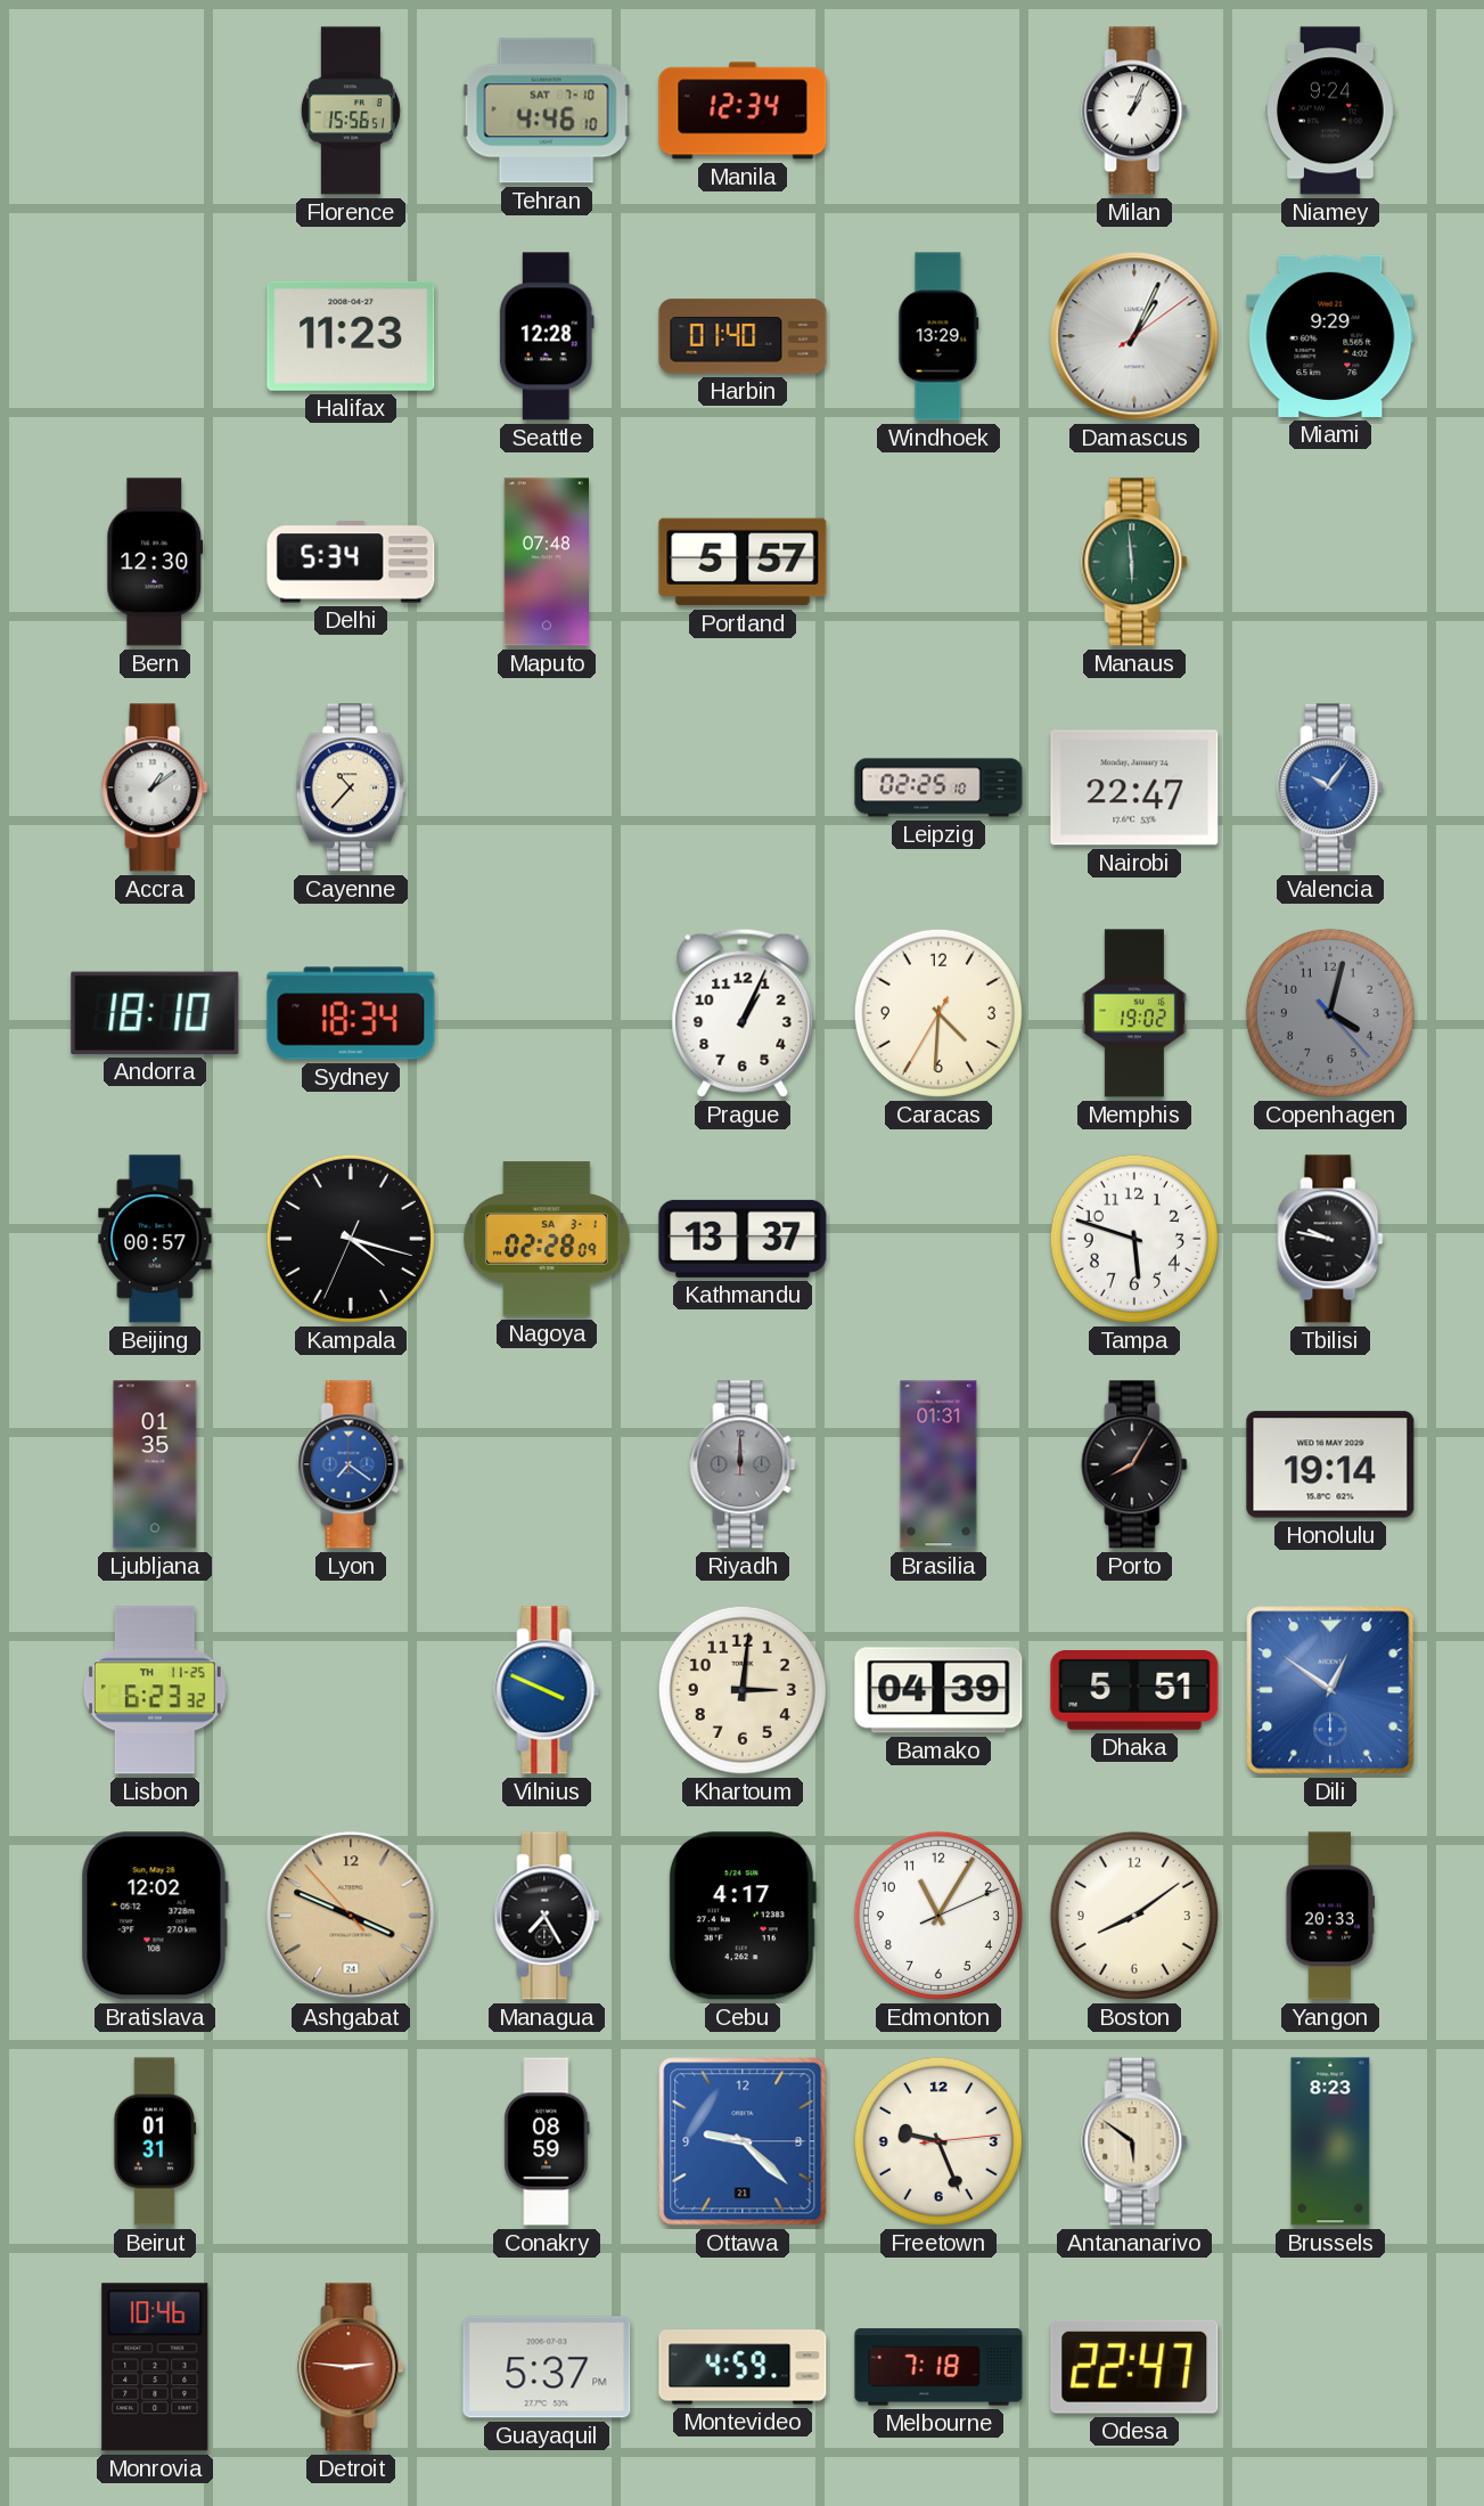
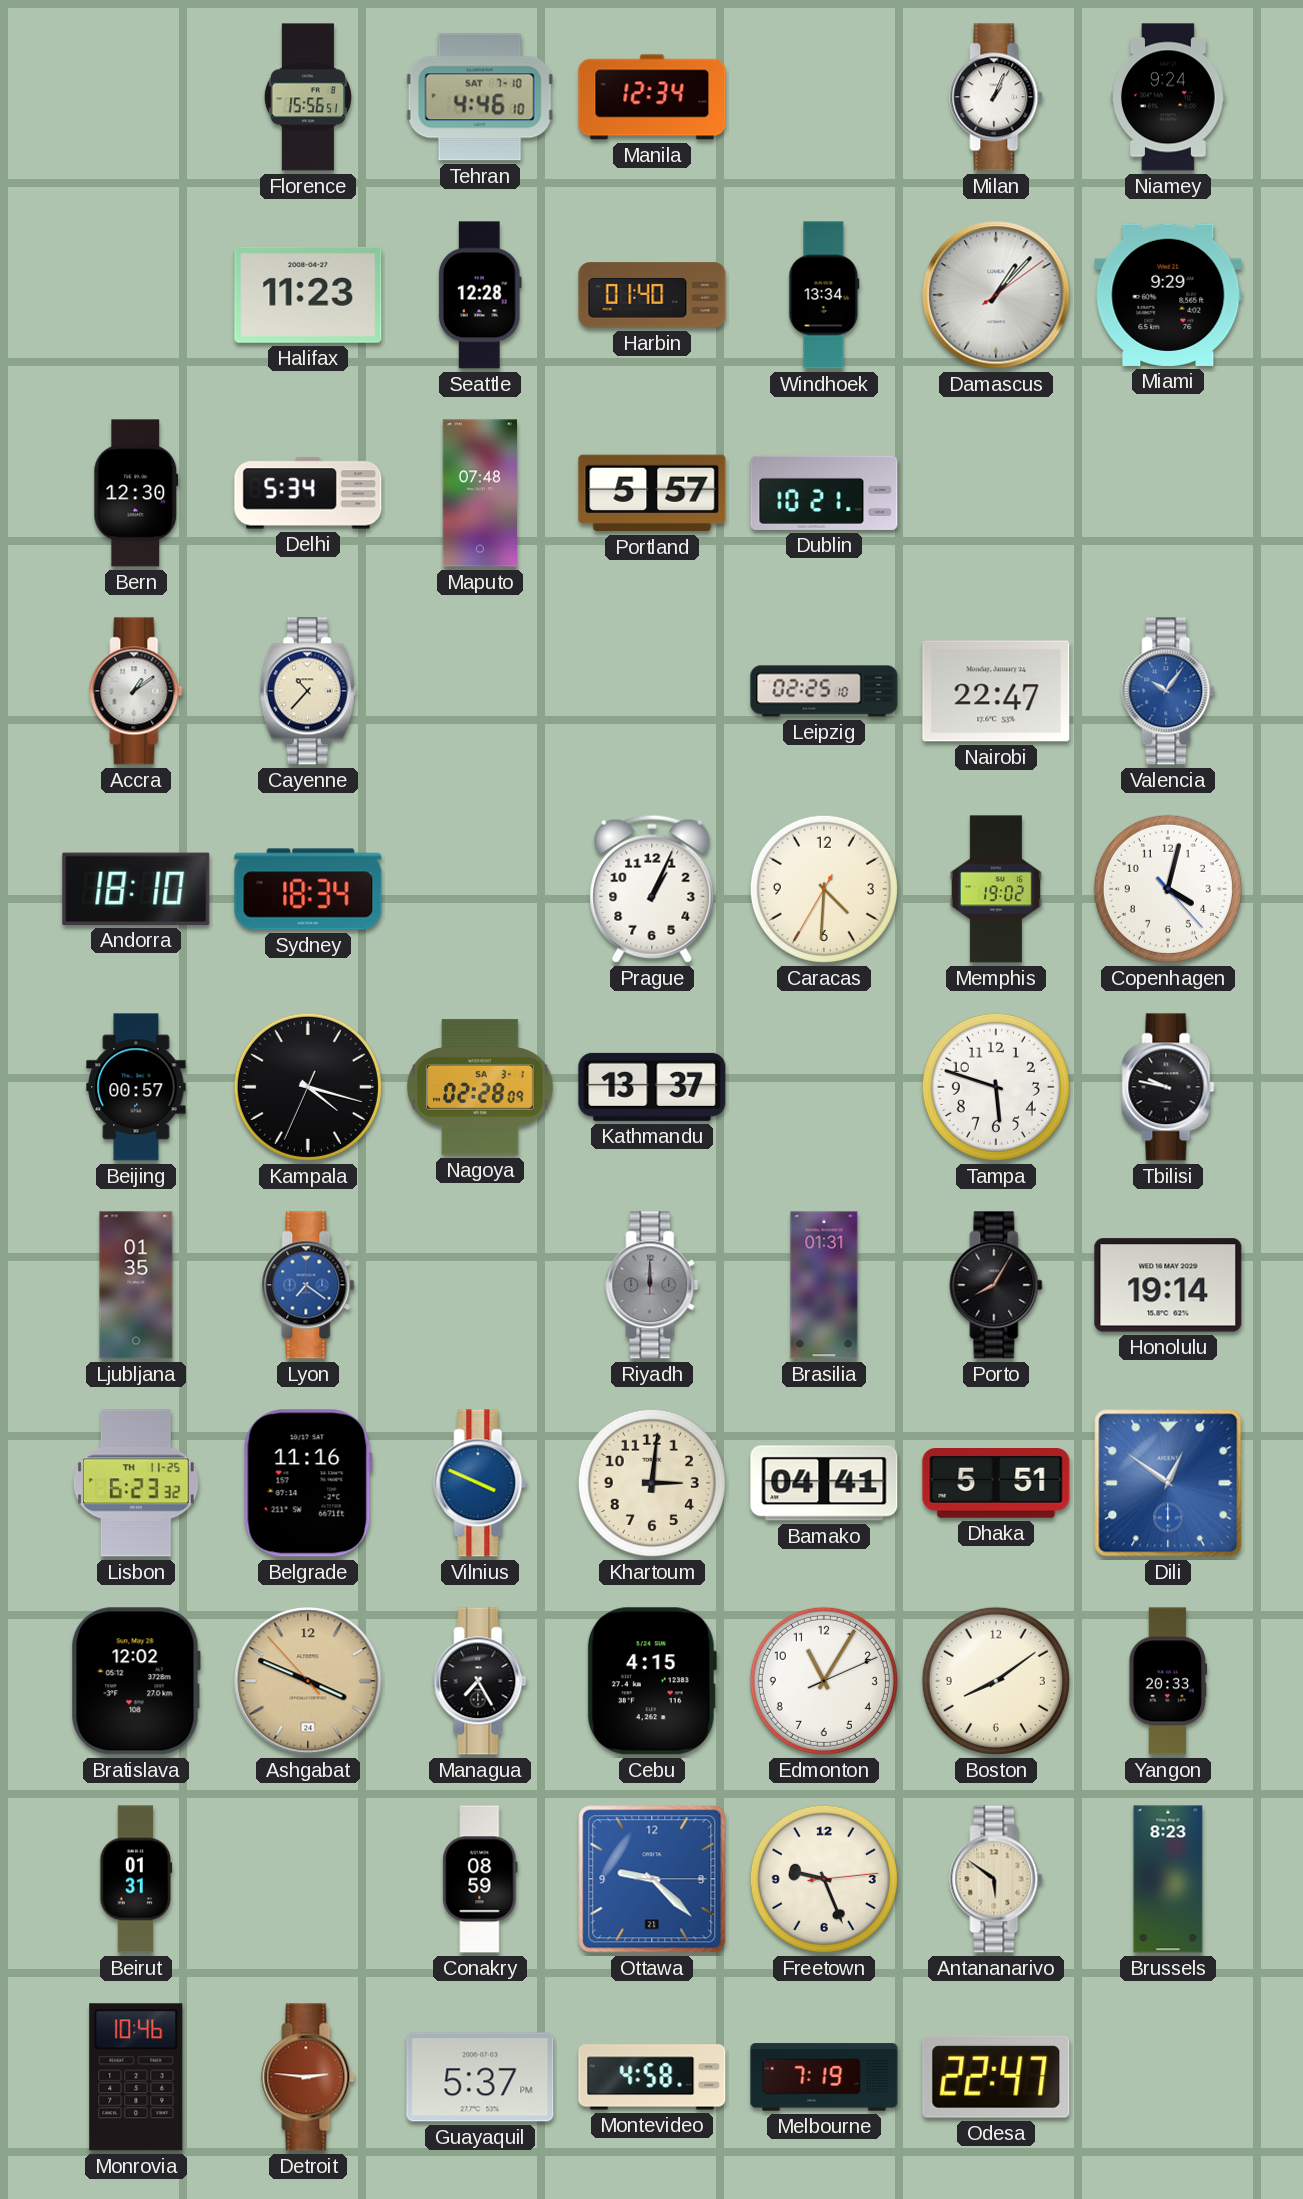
Windhoek: 13:29 -> 13:34
Damascus: 1:04 -> 1:07
Dublin: none -> 10:21
Manaus: 5:59 -> none
Copenhagen dial: grey -> white
Belgrade: none -> 11:16
Bamako: 04:39 -> 04:41
Cebu: 4:17 -> 4:15
Montevideo: 4:59 -> 4:58
Melbourne: 7:18 -> 7:19
